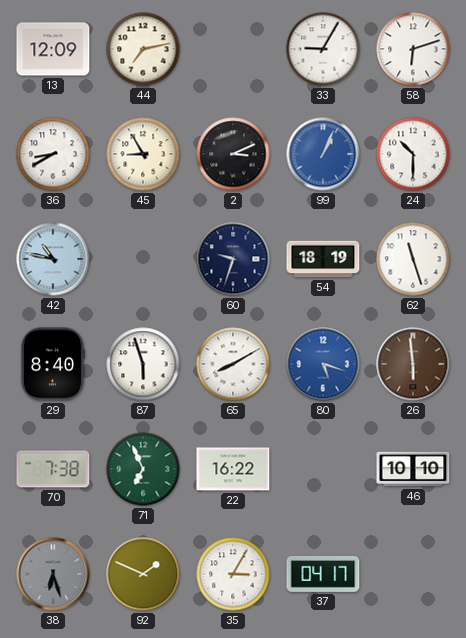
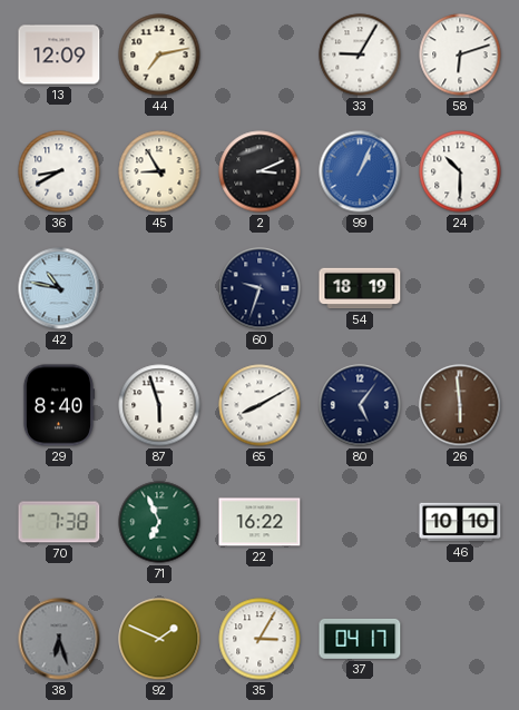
62: 11:27 -> none
80: 5:18 -> 5:06
80 dial: blue -> navy
